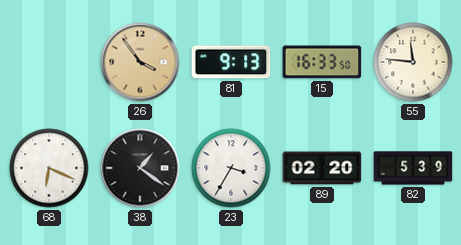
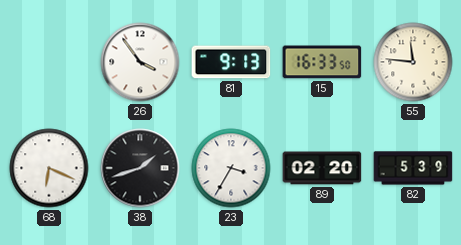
26 dial: champagne -> white
38: 1:21 -> 1:42
